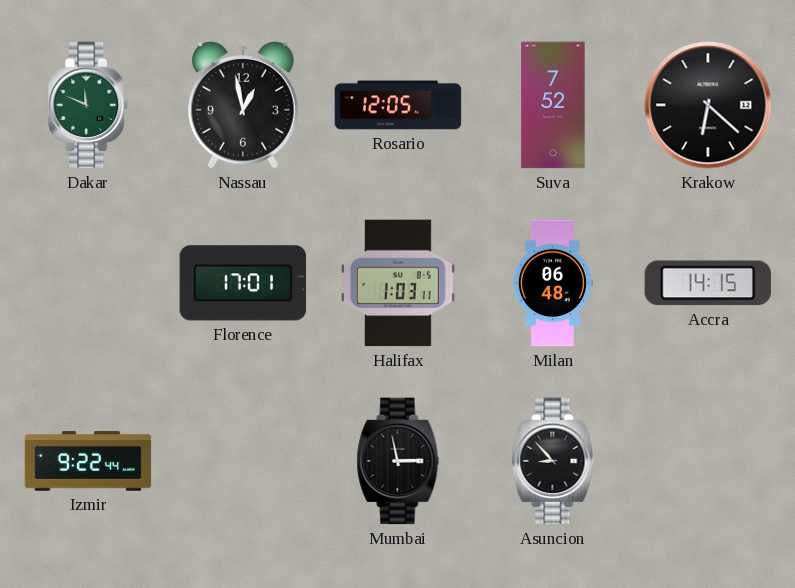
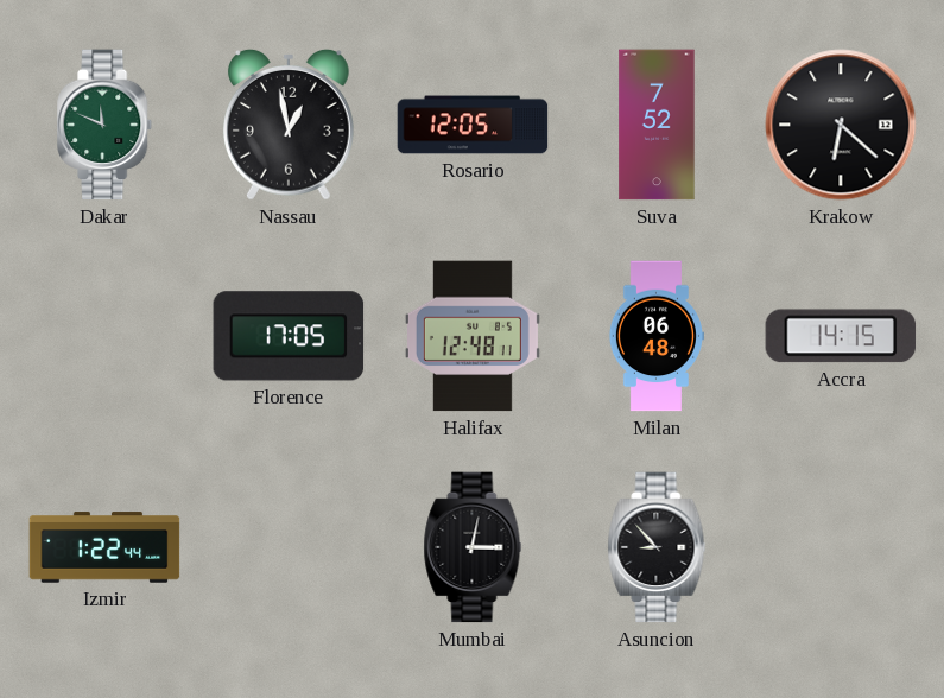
Florence: 17:01 -> 17:05
Halifax: 1:03 -> 12:48
Izmir: 9:22 -> 1:22
Mumbai: 2:58 -> 3:02
